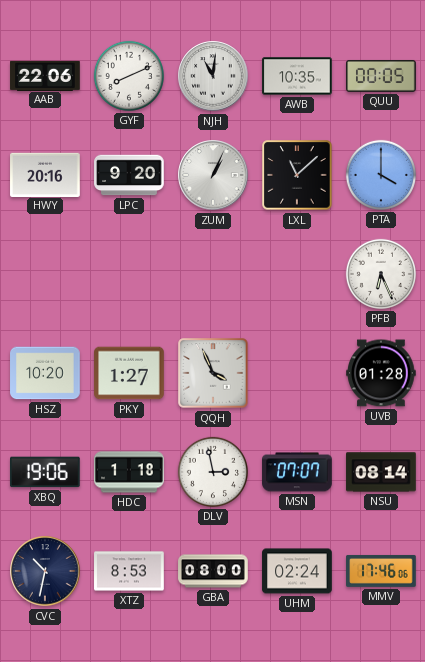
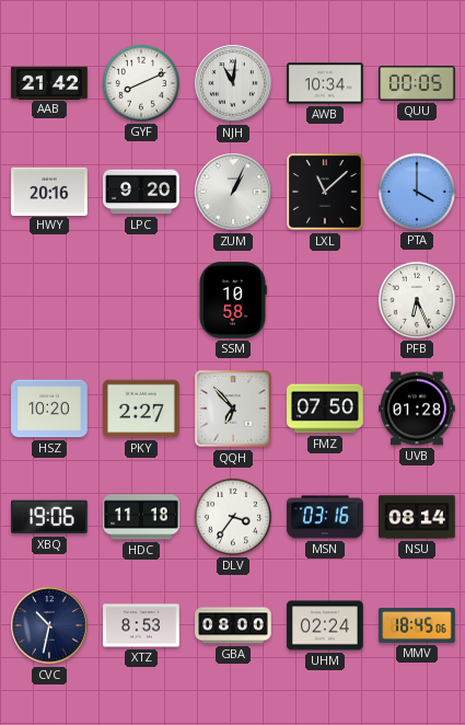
AAB: 22:06 -> 21:42
AWB: 10:35 -> 10:34
SSM: none -> 10:58
PKY: 1:27 -> 2:27
QQH: 3:56 -> 6:53
FMZ: none -> 07:50
HDC: 1:18 -> 11:18
DLV: 2:58 -> 3:36
MSN: 07:07 -> 03:16
MMV: 17:46 -> 18:45
